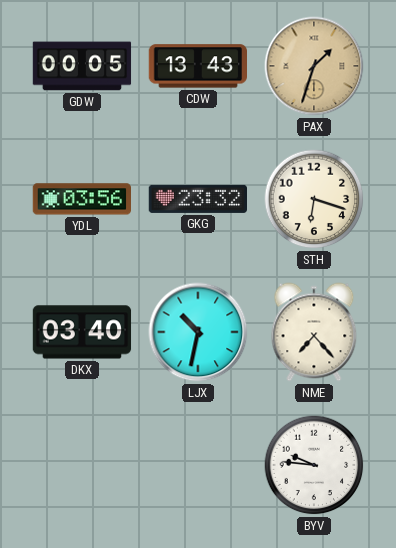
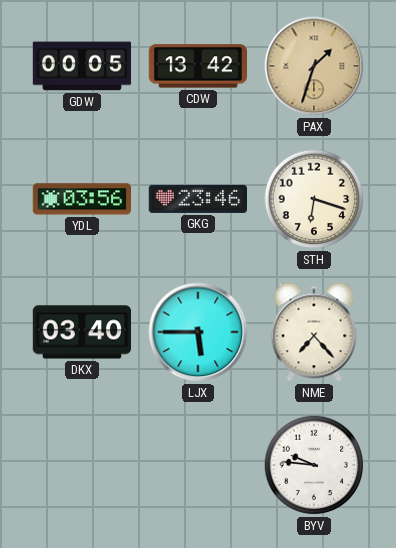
CDW: 13:43 -> 13:42
GKG: 23:32 -> 23:46
LJX: 10:32 -> 5:45
